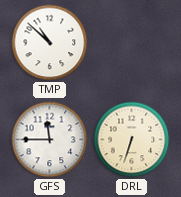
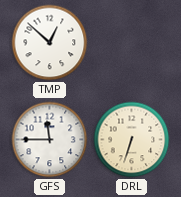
TMP: 10:52 -> 12:52
